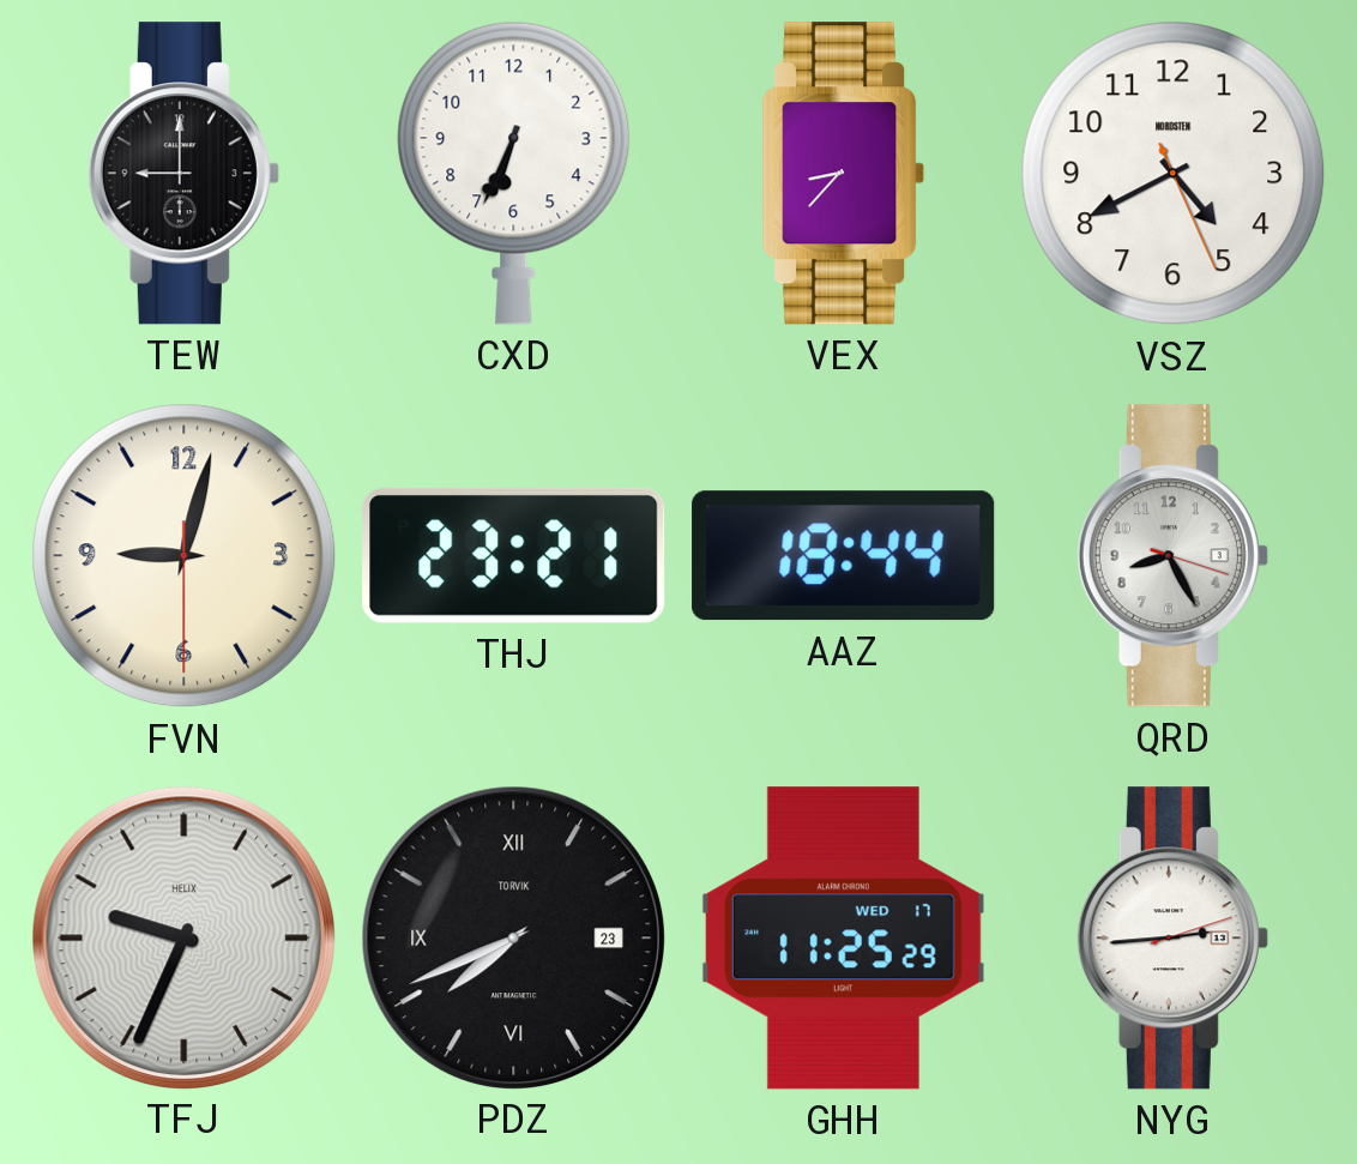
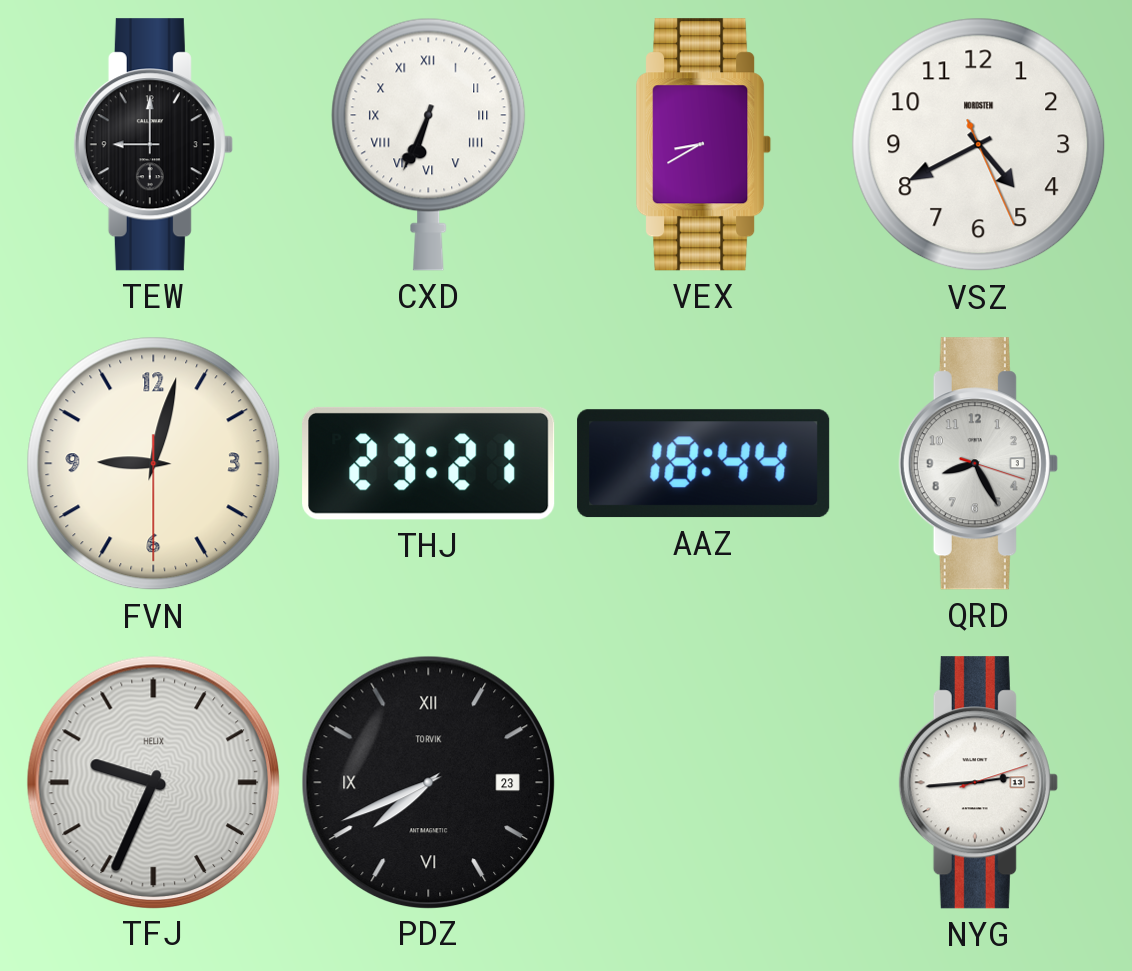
CXD numerals: Arabic -> Roman
VEX: 8:37 -> 8:40
GHH: 11:25 -> none
